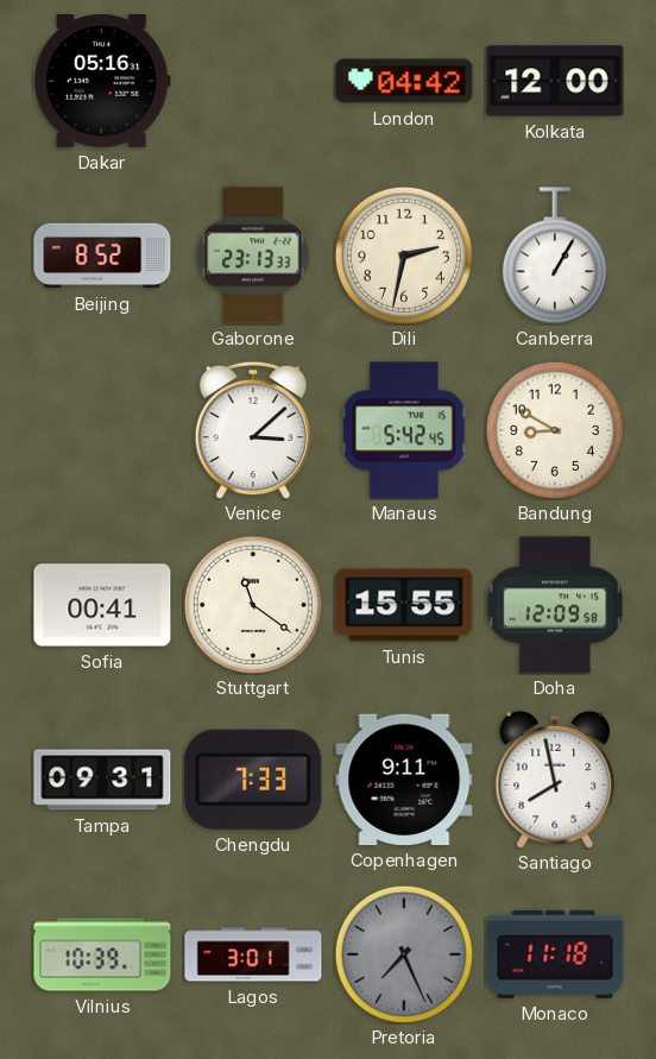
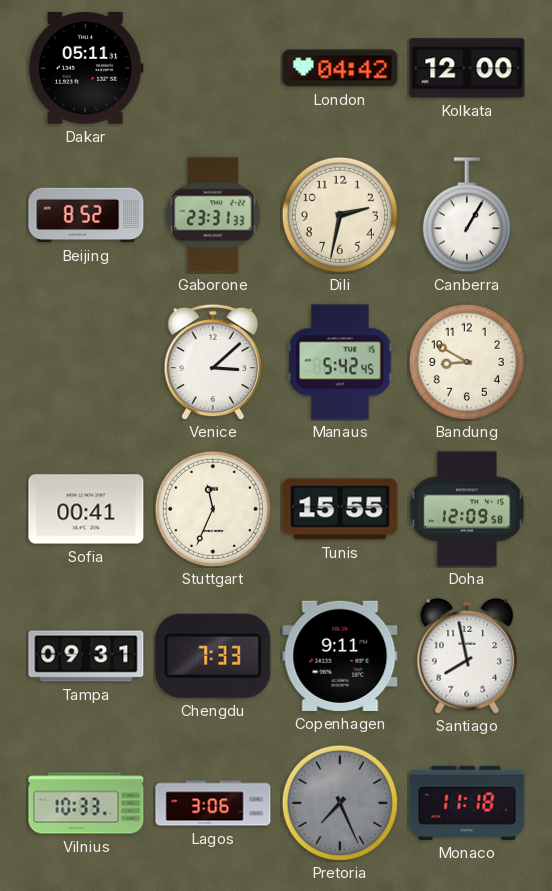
Dakar: 05:16 -> 05:11
Gaborone: 23:13 -> 23:31
Stuttgart: 11:21 -> 11:34
Vilnius: 10:39 -> 10:33
Lagos: 3:01 -> 3:06
